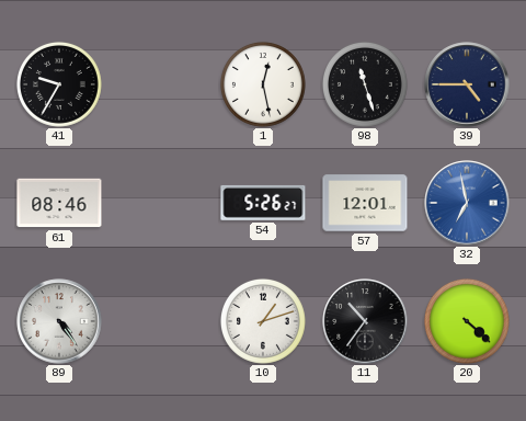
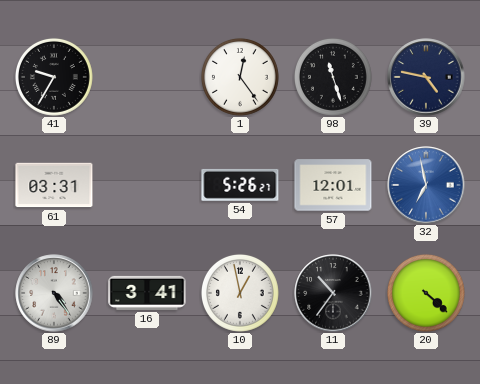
1: 12:28 -> 12:24
39: 4:45 -> 4:47
61: 08:46 -> 03:31
16: none -> 3:41
10: 1:12 -> 12:58
